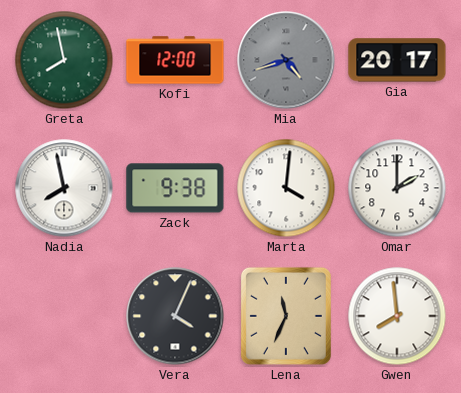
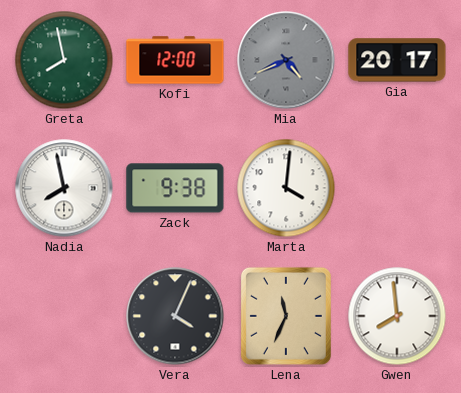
Mia: 4:42 -> 4:41
Omar: 2:00 -> none
